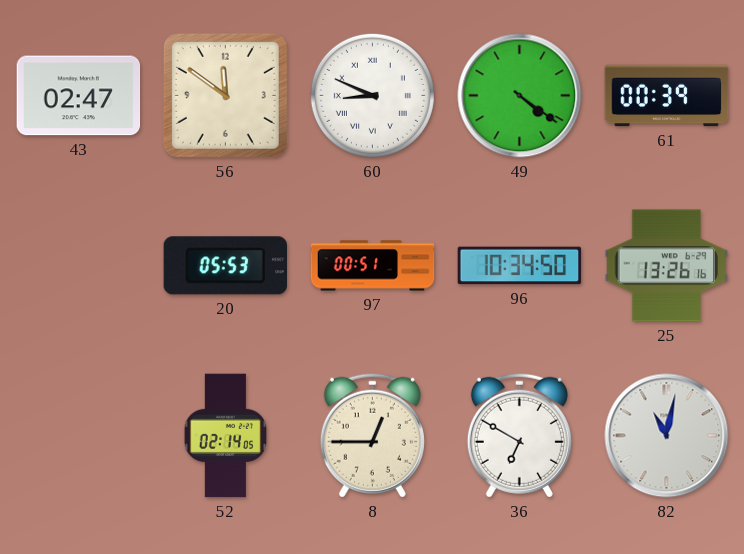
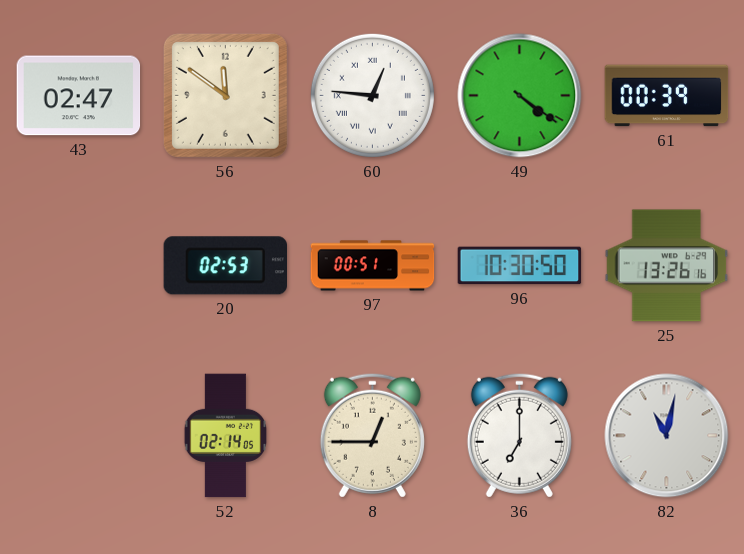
60: 8:49 -> 12:46
20: 05:53 -> 02:53
96: 10:34 -> 10:30
36: 6:50 -> 7:00
